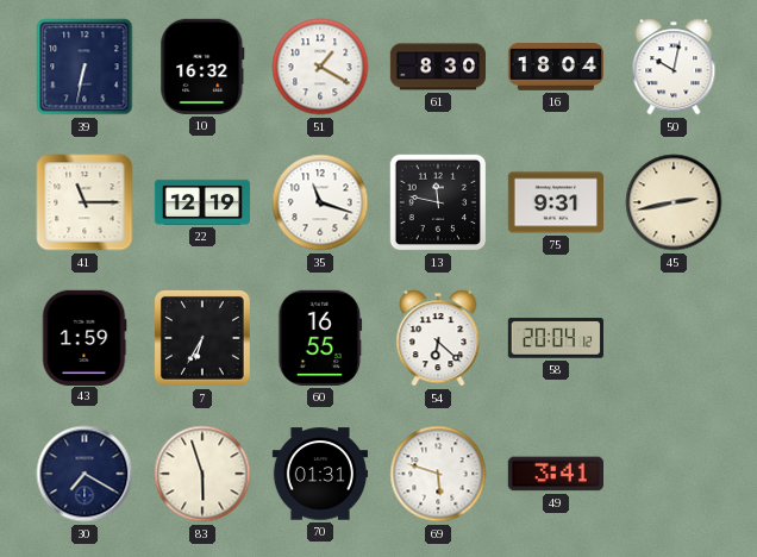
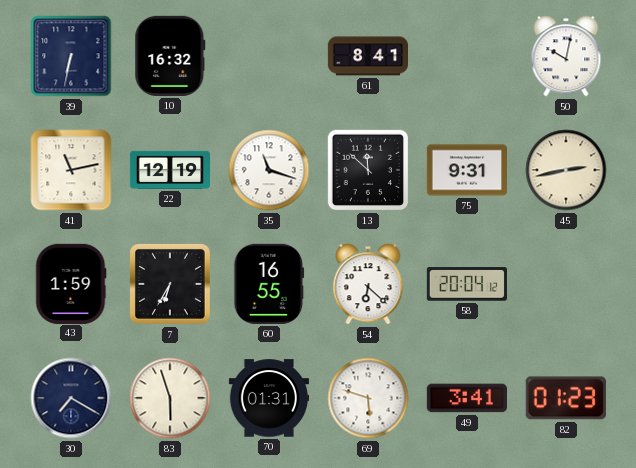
51: 1:20 -> none
61: 8:30 -> 8:41
16: 18:04 -> none
41: 11:15 -> 11:13
13: 11:47 -> 11:52
82: none -> 01:23
